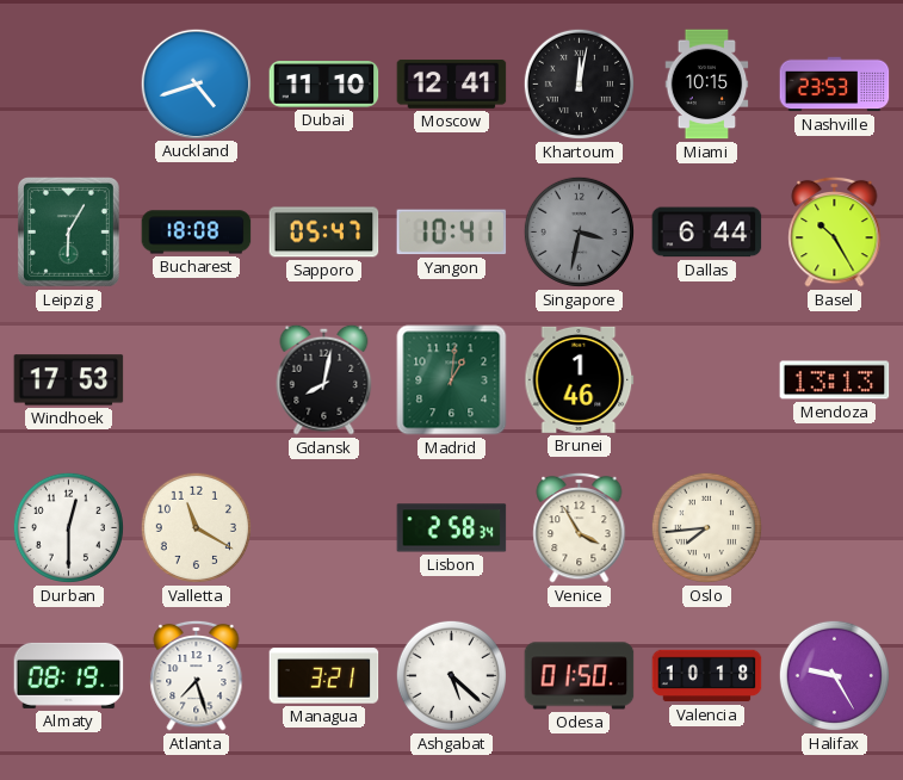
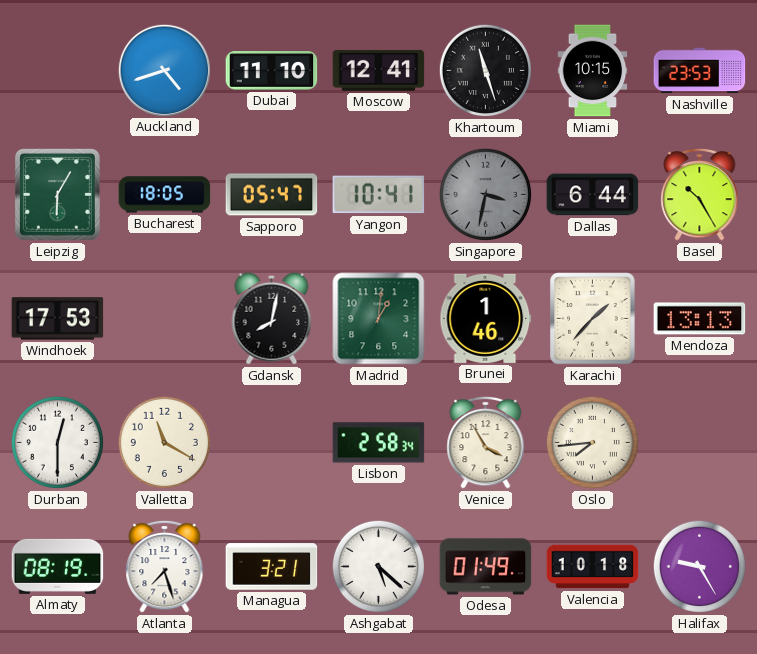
Khartoum: 12:02 -> 11:27
Bucharest: 18:08 -> 18:05
Karachi: none -> 1:37
Odesa: 01:50 -> 01:49
